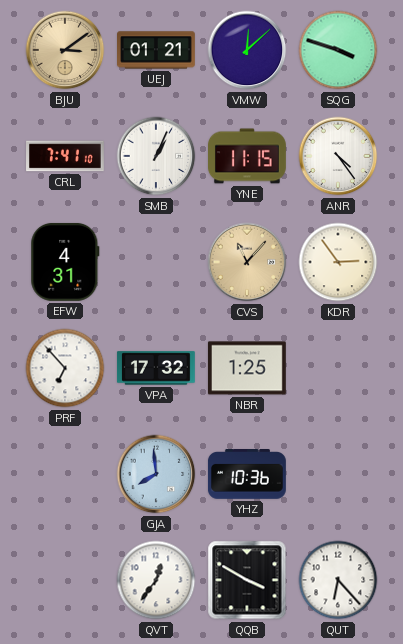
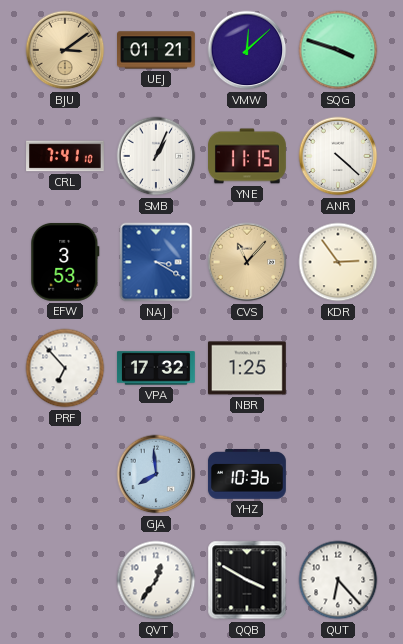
ANR: 4:24 -> 4:22
EFW: 4:31 -> 3:53
NAJ: none -> 3:20
